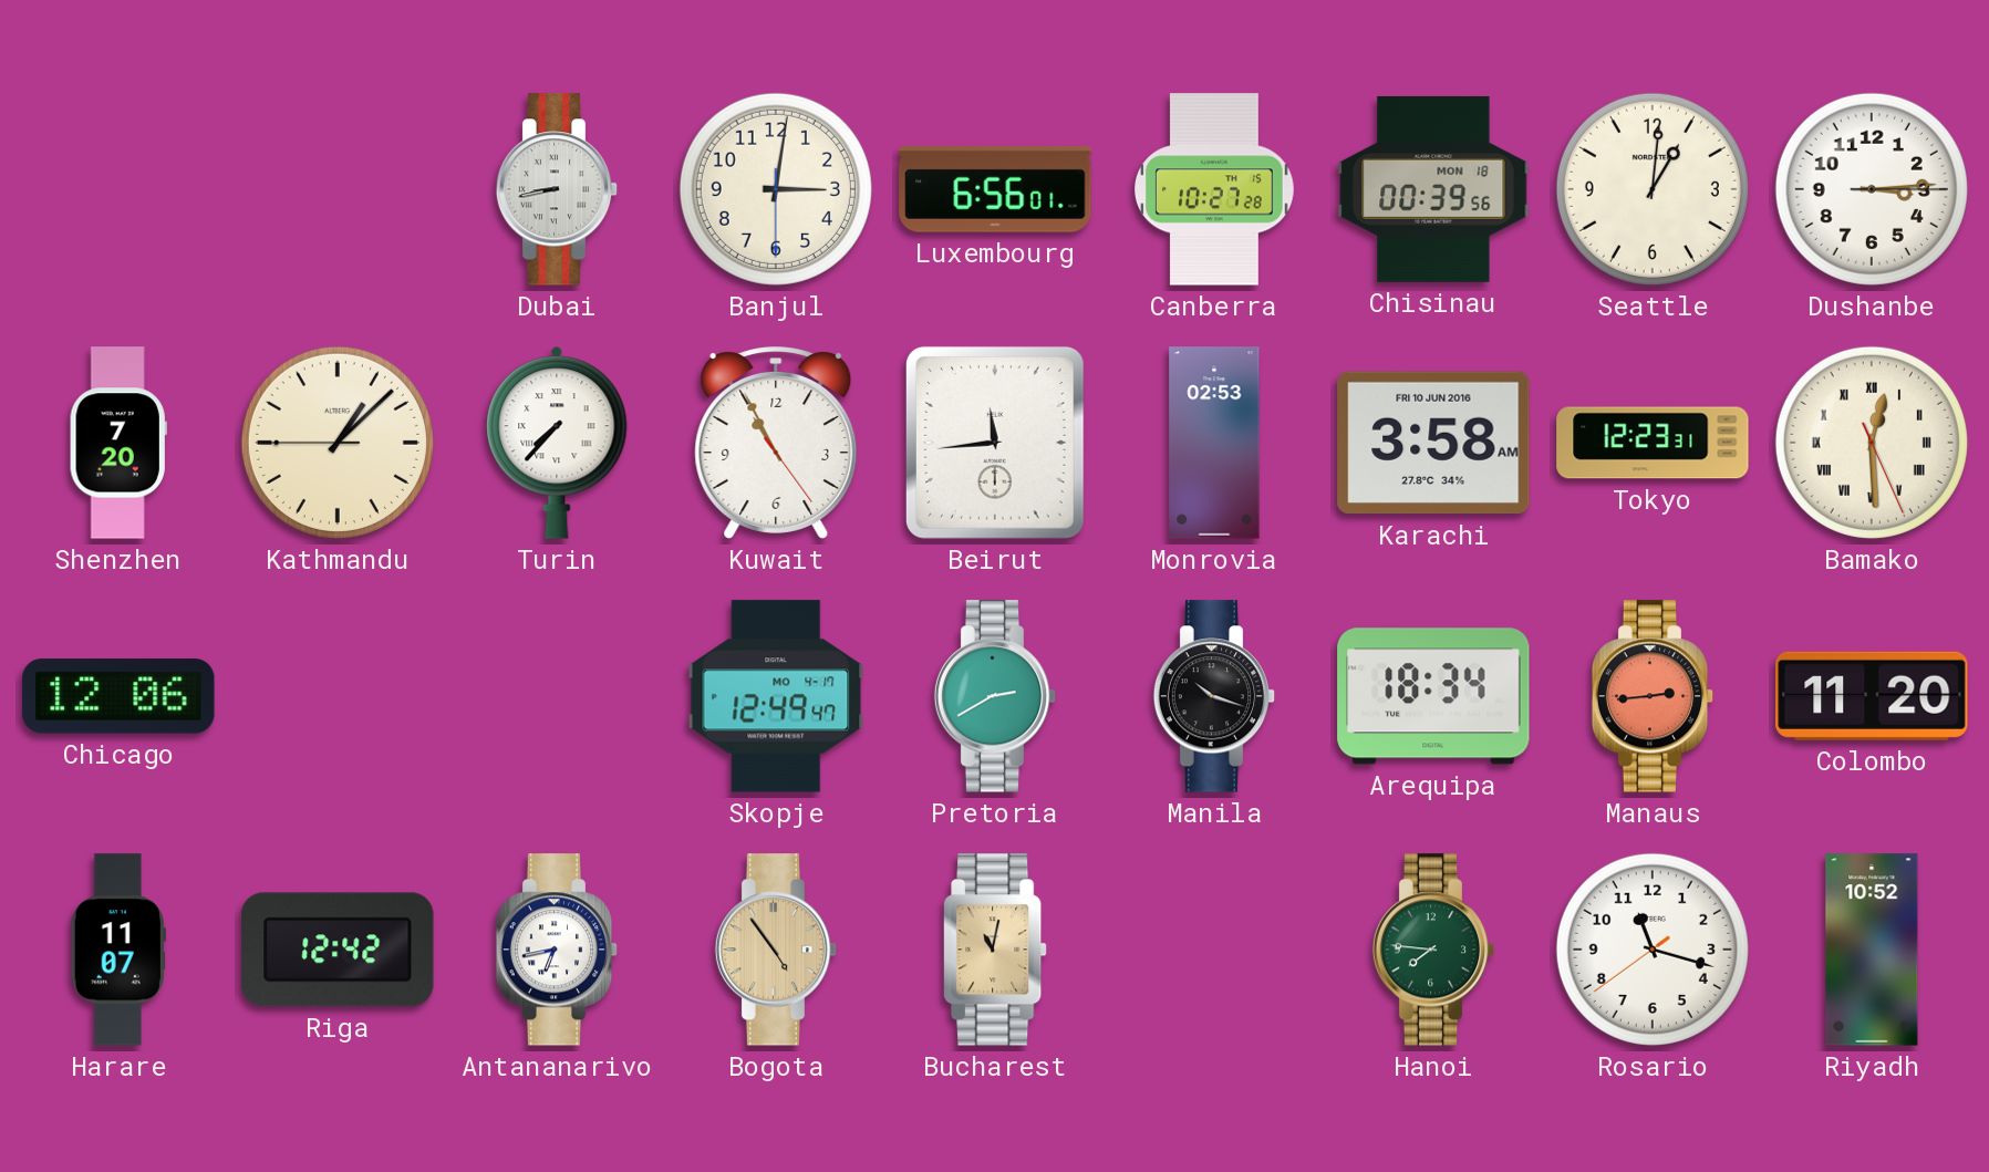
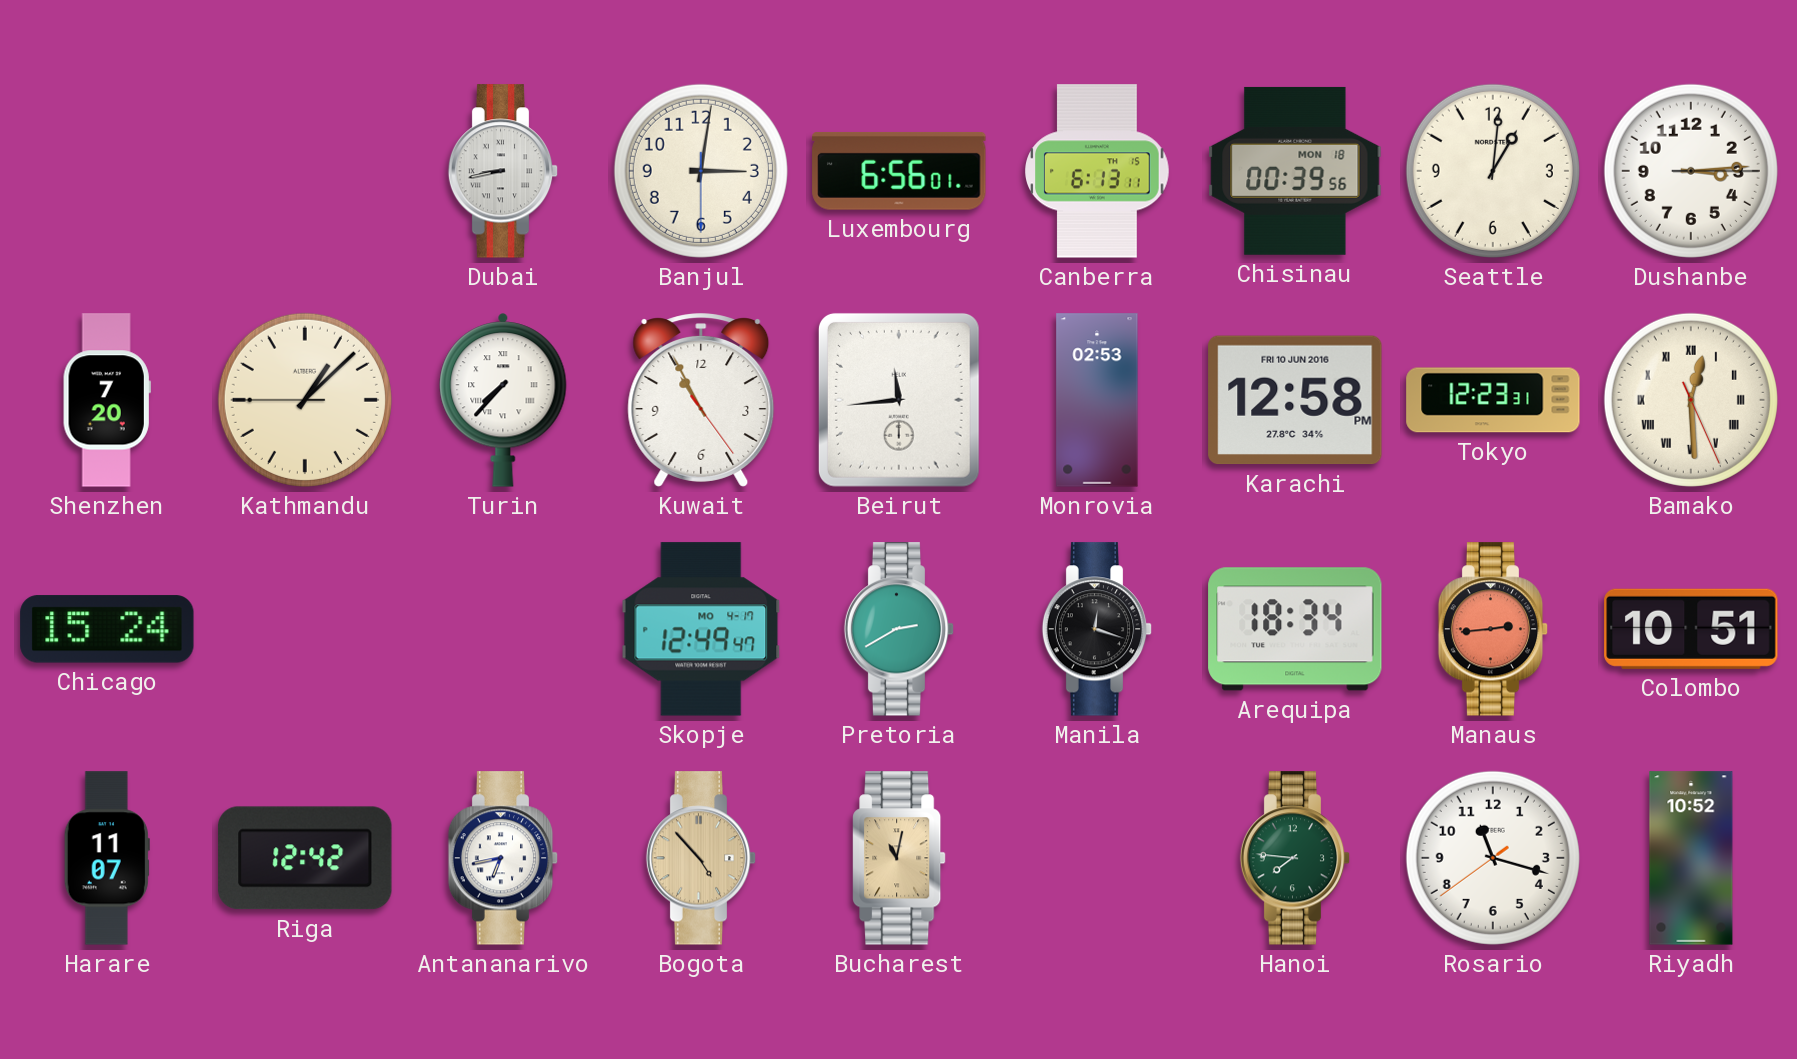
Canberra: 10:27 -> 6:13
Karachi: 3:58 -> 12:58
Chicago: 12:06 -> 15:24
Manila: 10:18 -> 12:18
Colombo: 11:20 -> 10:51
Bogota: 4:54 -> 4:53
